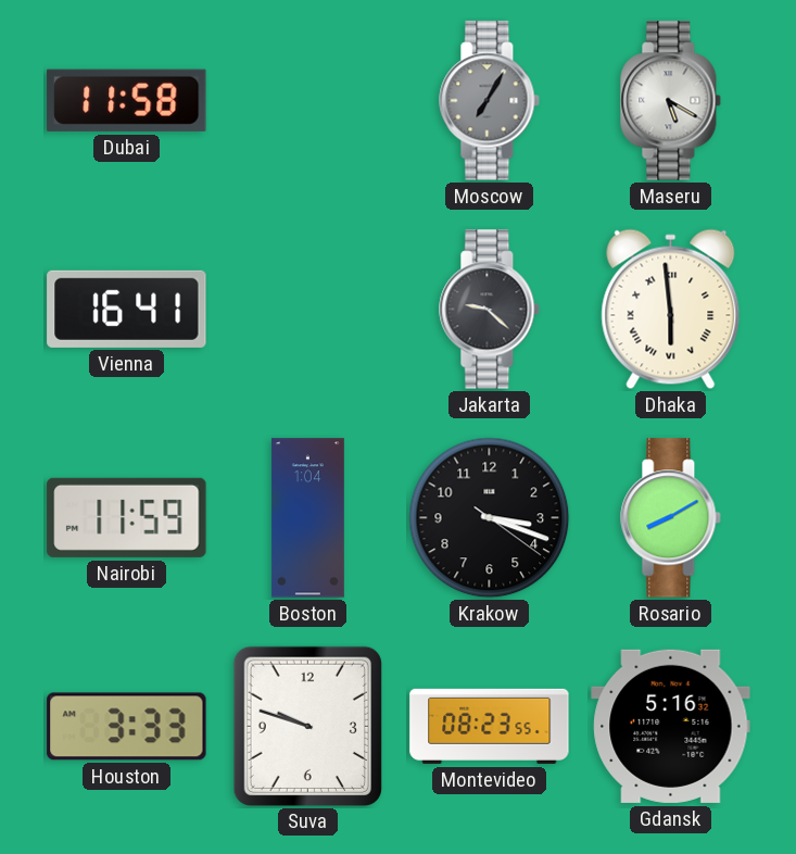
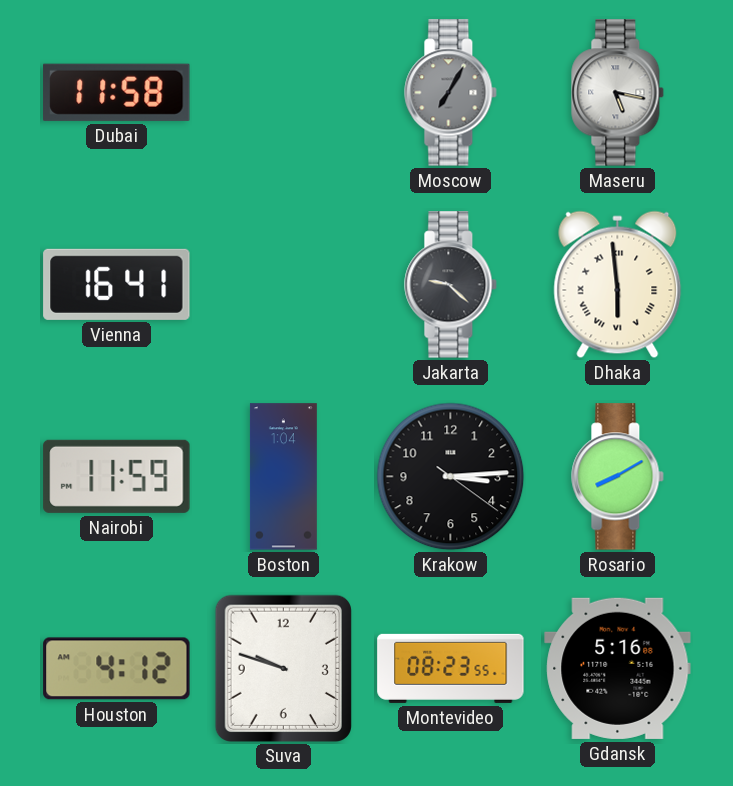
Maseru: 5:20 -> 5:17
Krakow: 3:18 -> 3:14
Houston: 3:33 -> 4:12
Gdansk: 5:16:32 -> 5:16:08
